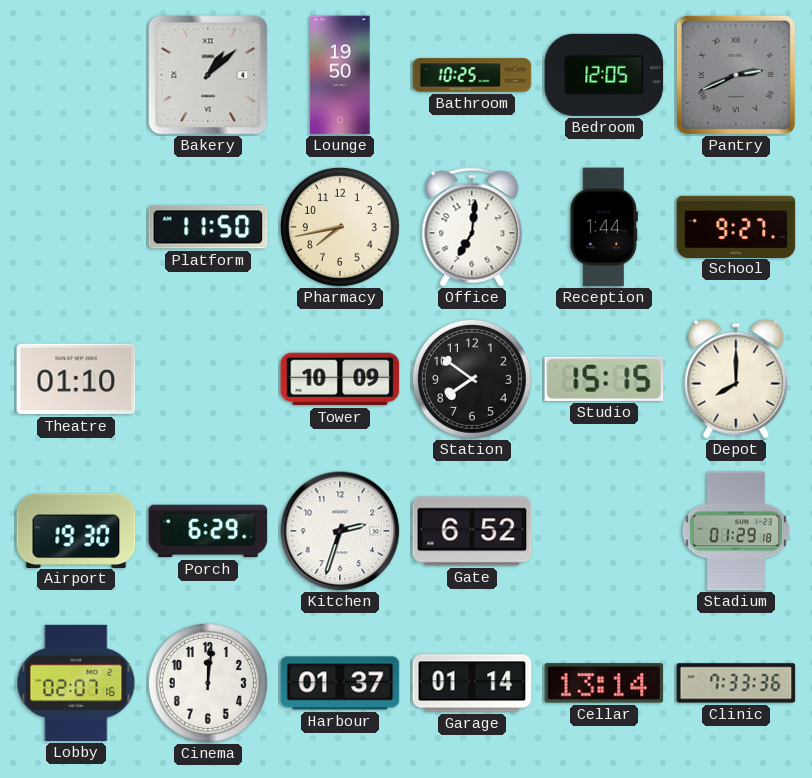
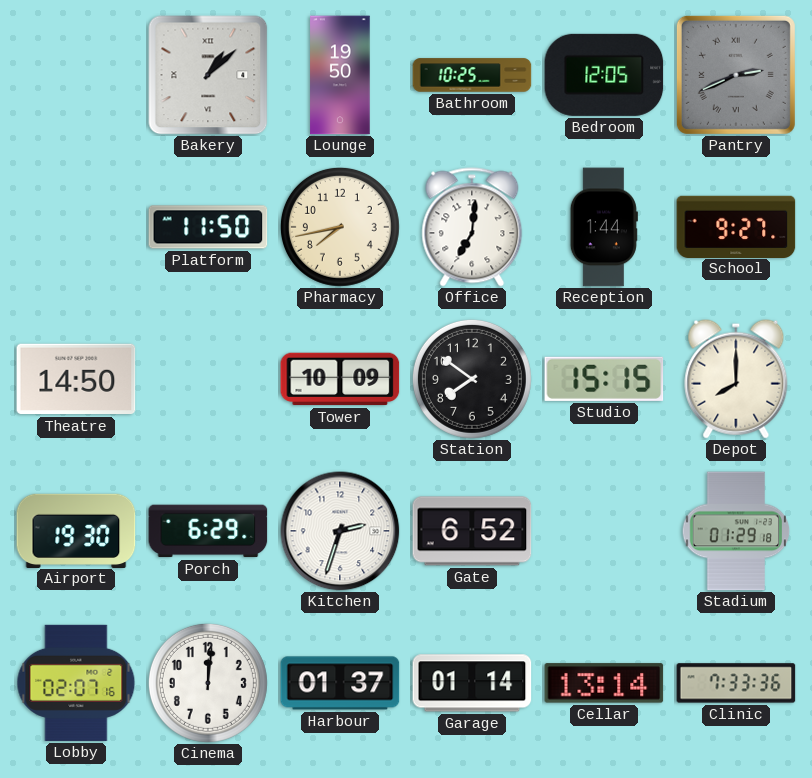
Theatre: 01:10 -> 14:50
